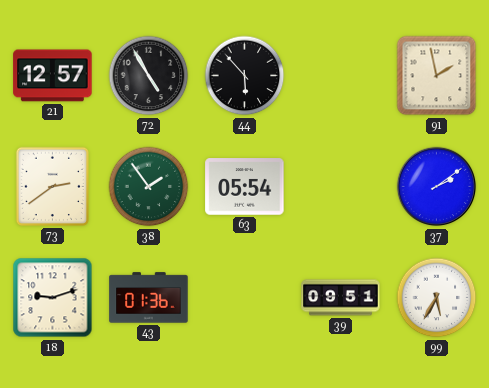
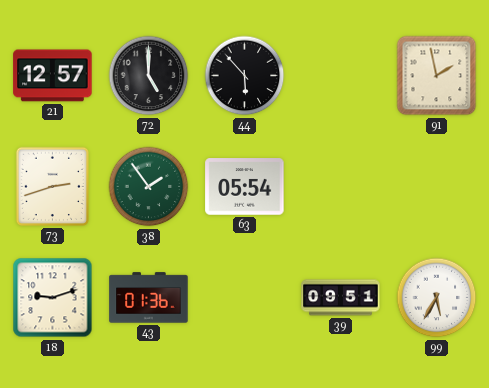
72: 4:55 -> 5:00
73: 2:39 -> 2:42
37: 2:09 -> none
